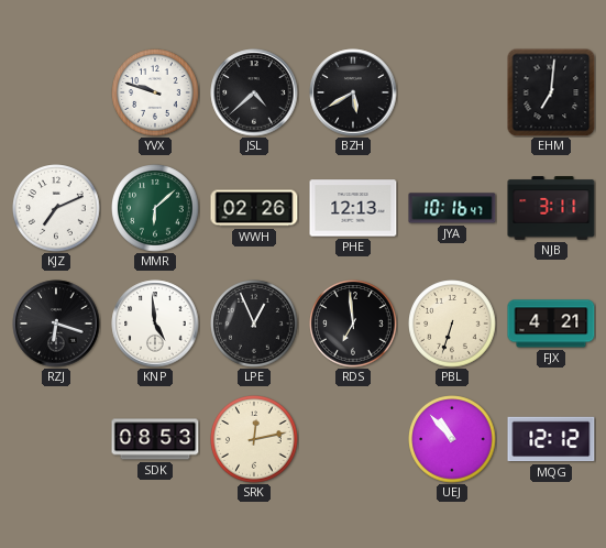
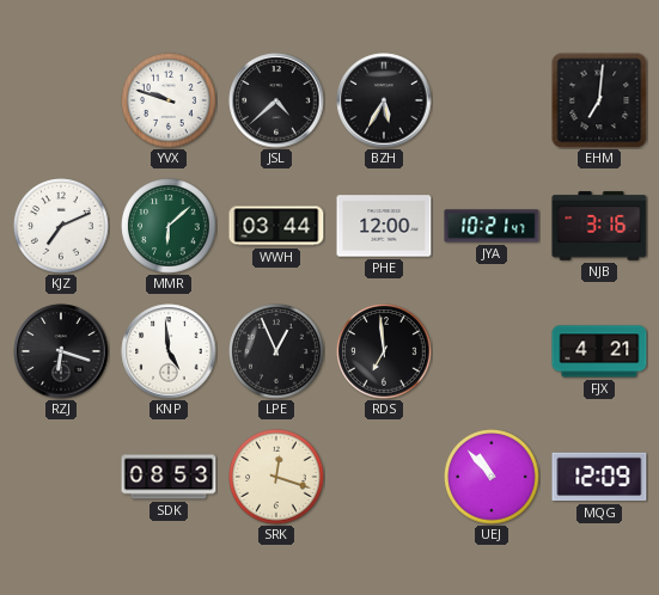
BZH: 5:40 -> 5:35
WWH: 02:26 -> 03:44
PHE: 12:13 -> 12:00
JYA: 10:16 -> 10:21
NJB: 3:11 -> 3:16
PBL: 6:33 -> none
SRK: 12:13 -> 12:18
MQG: 12:12 -> 12:09
